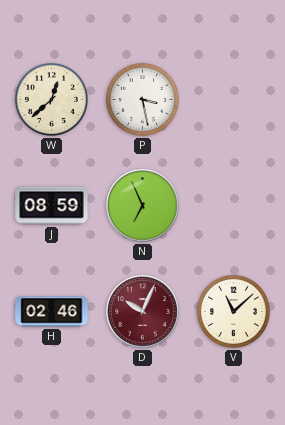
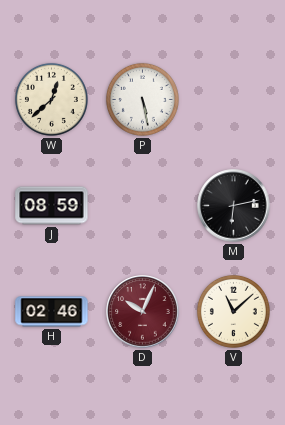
P: 3:28 -> 5:28
N: 6:56 -> none
M: none -> 6:13
